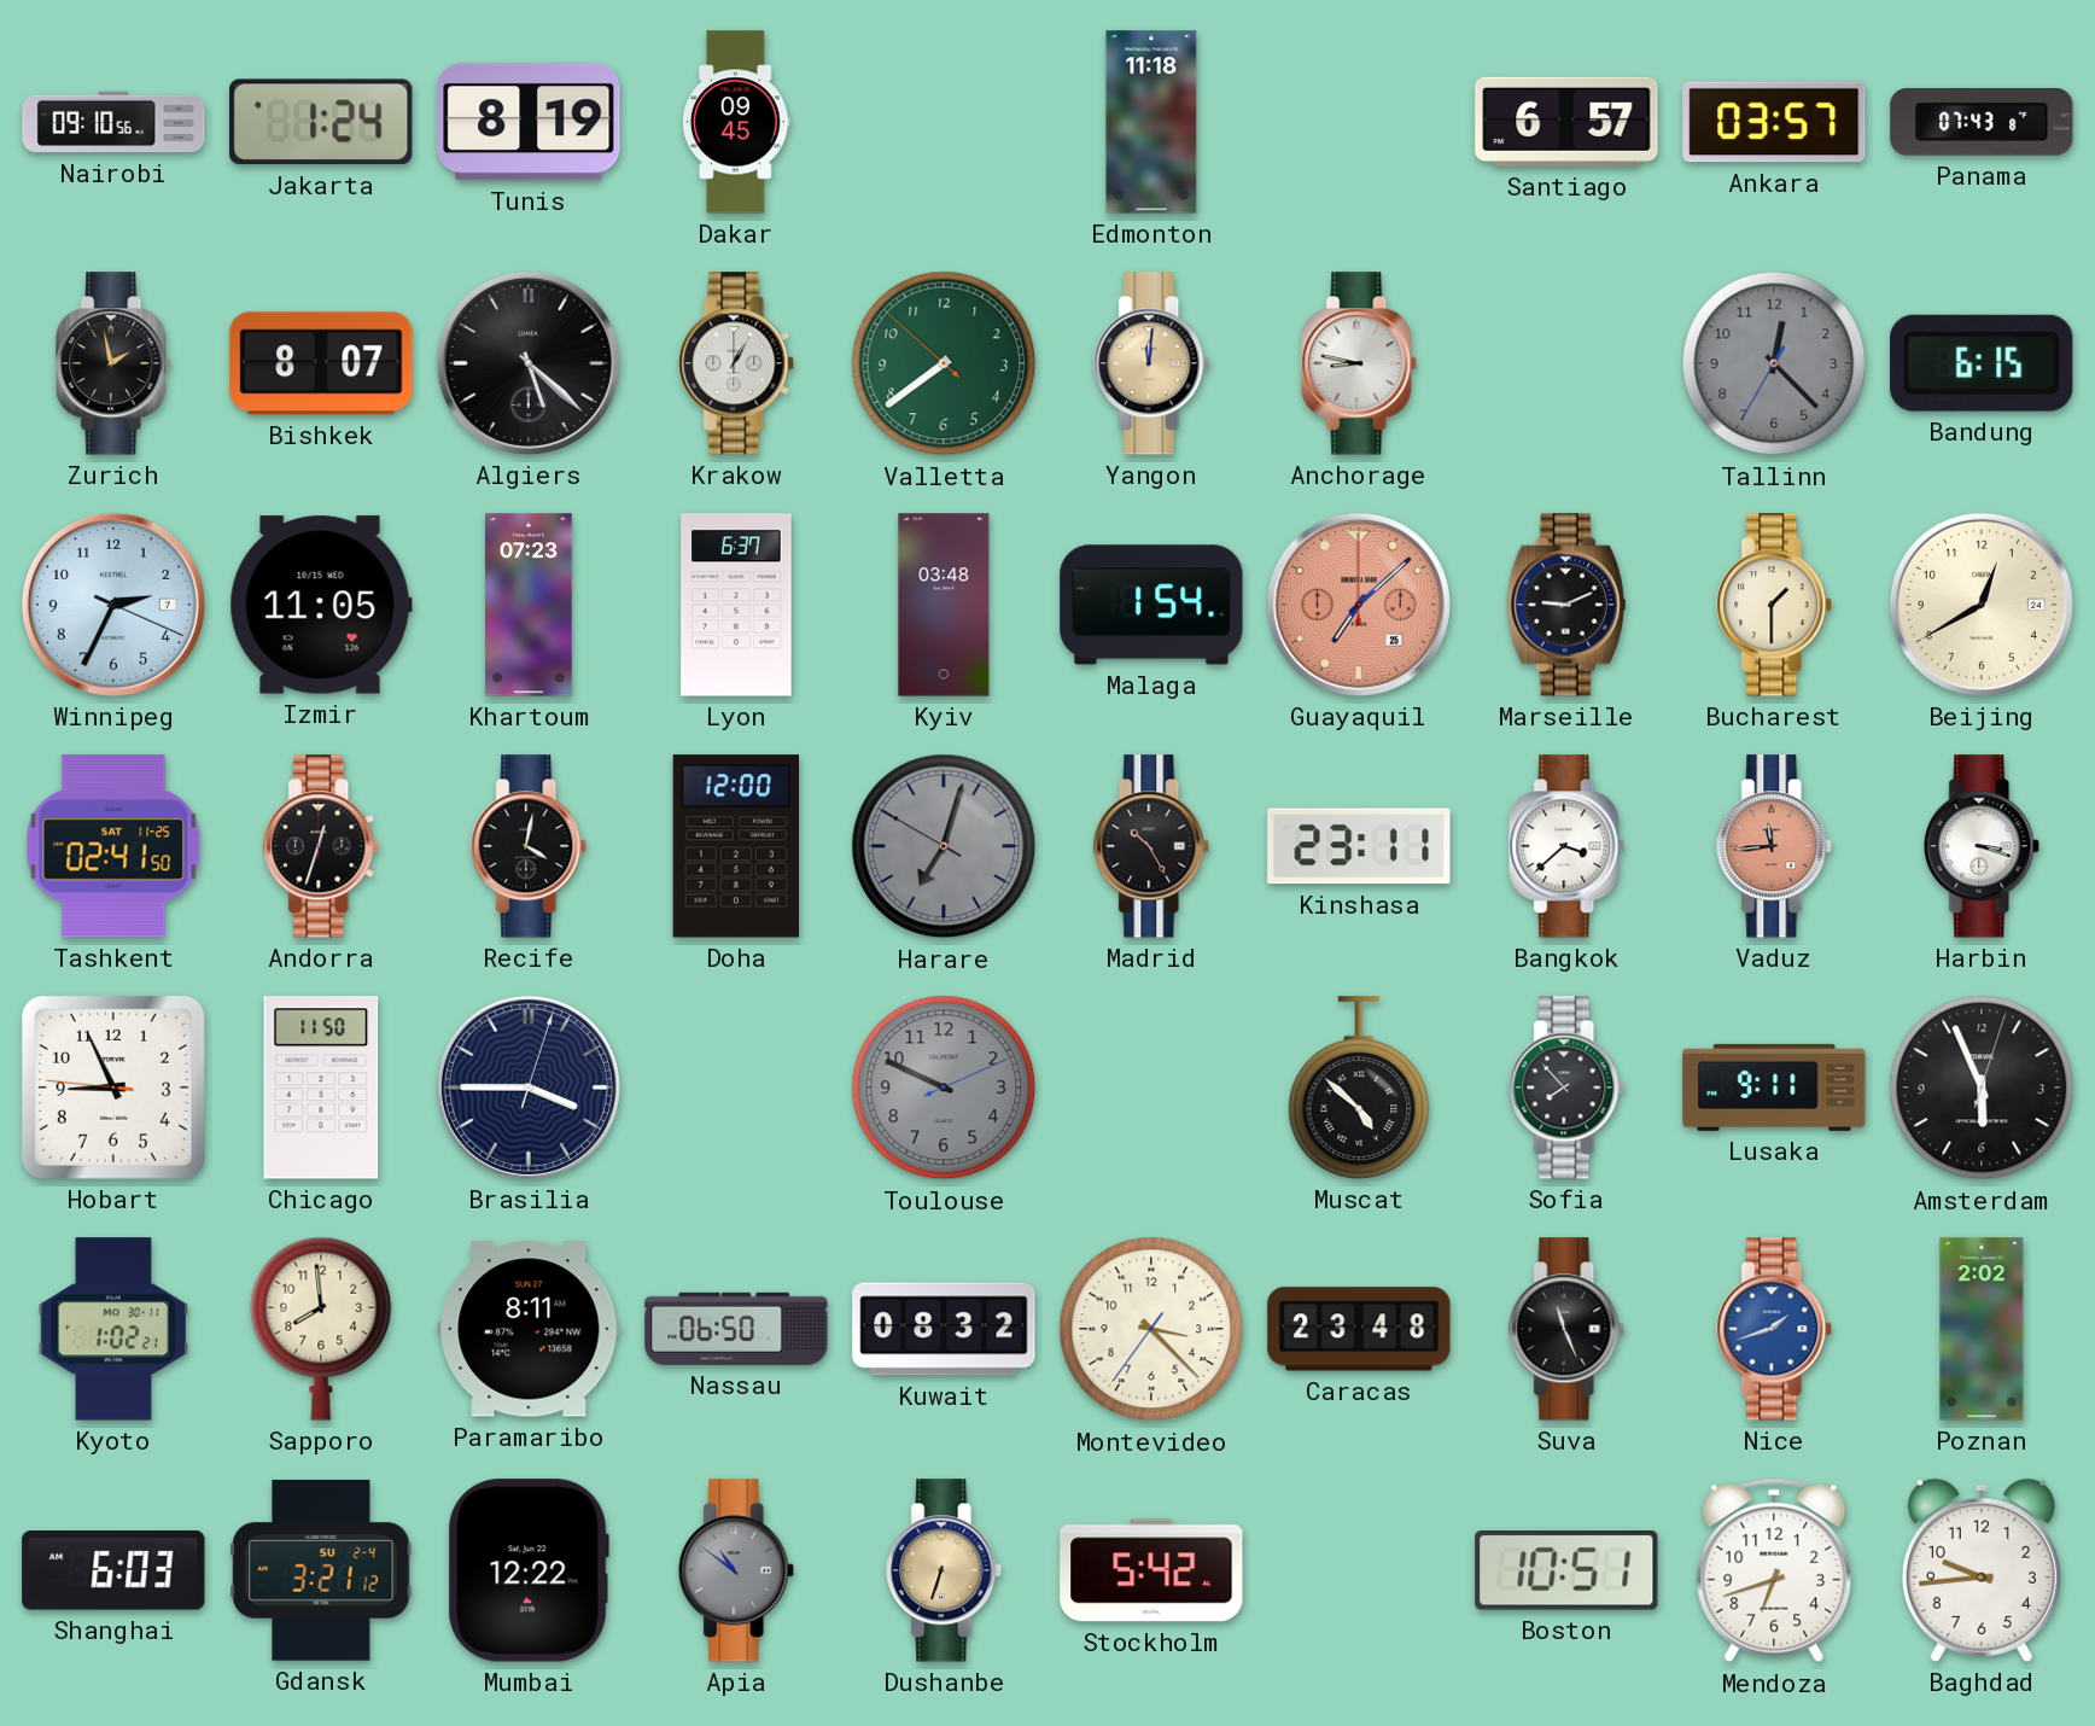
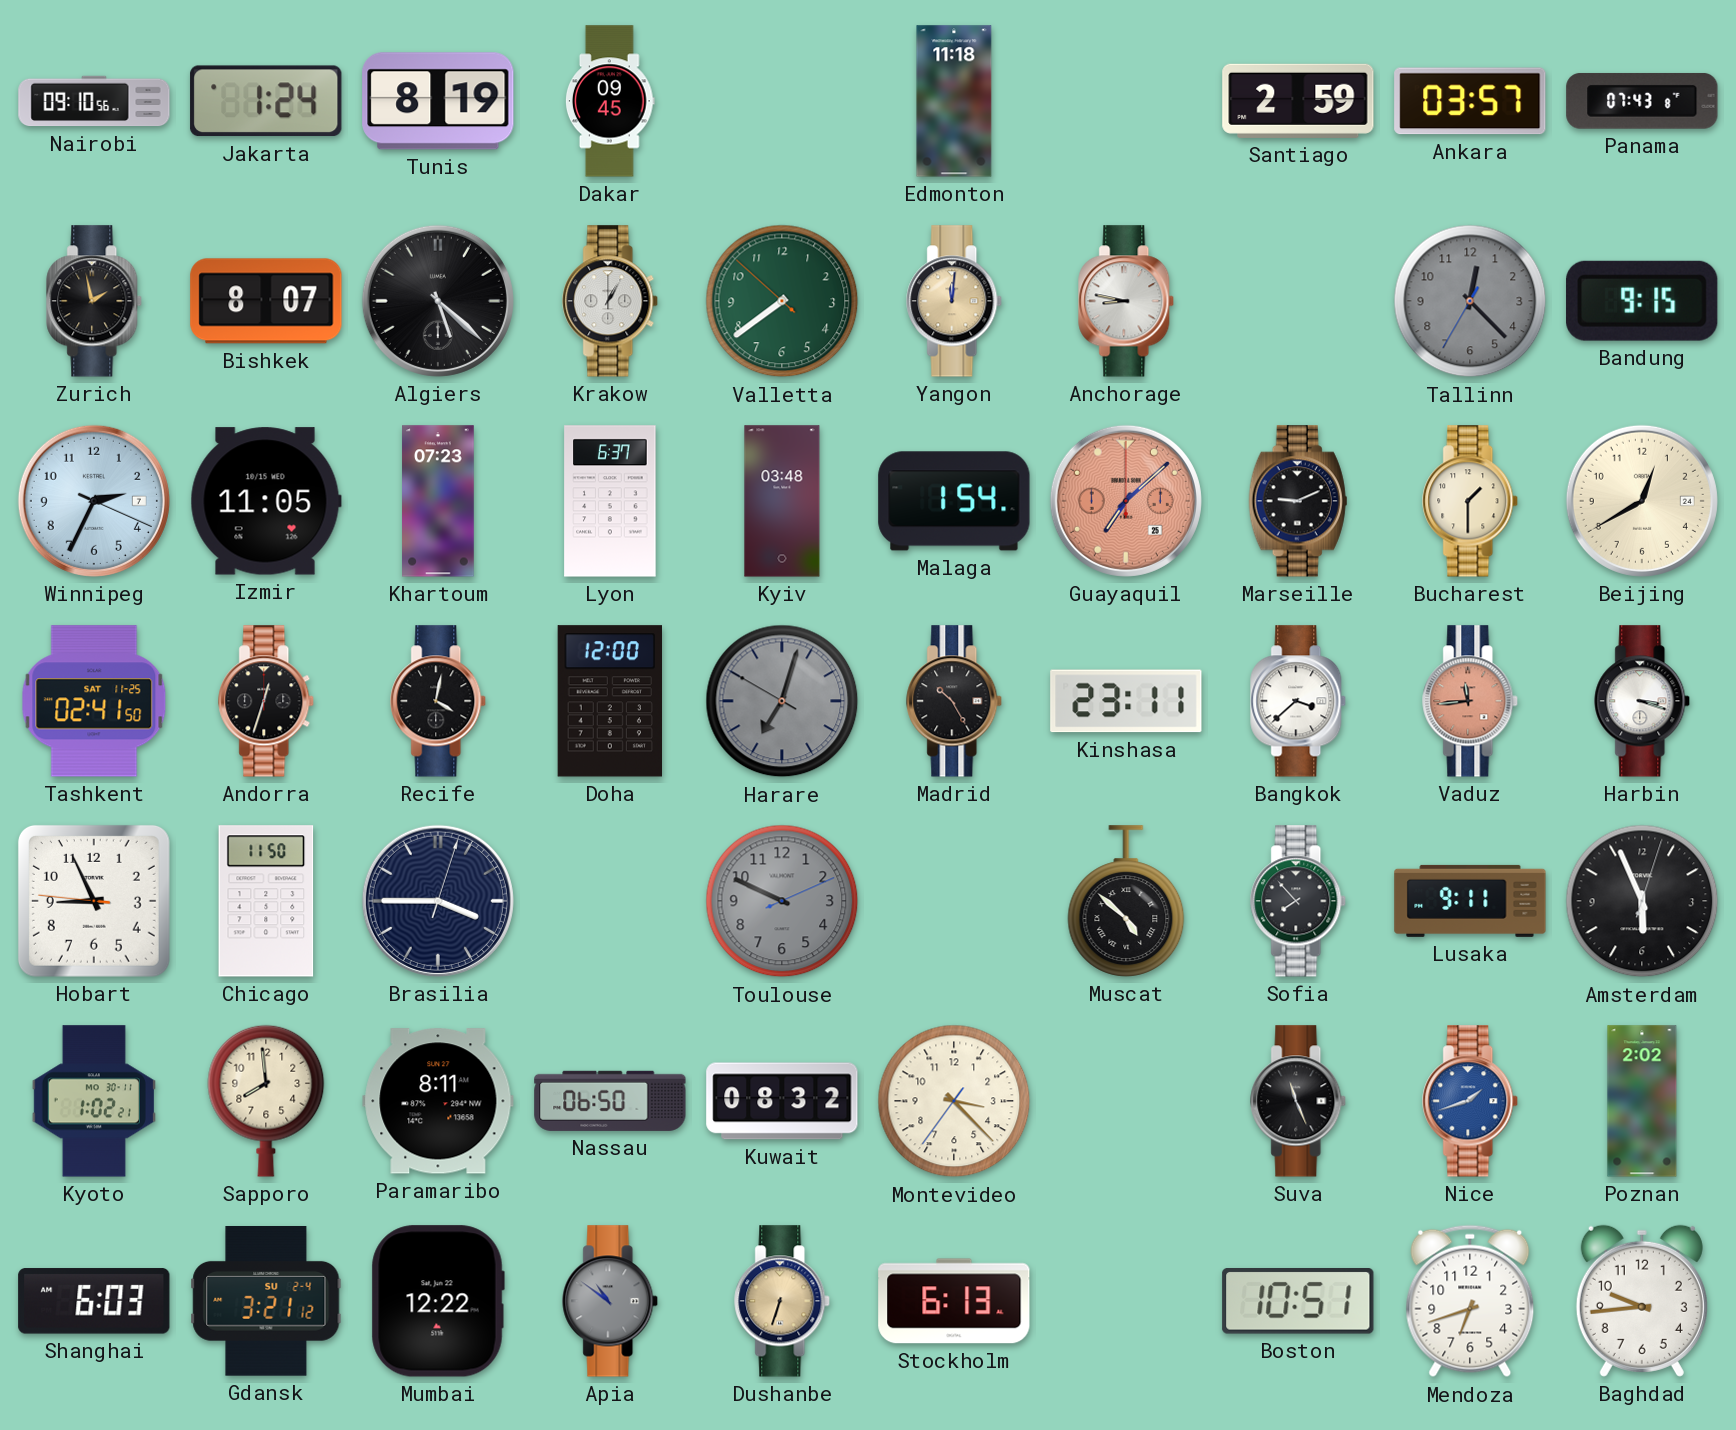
Santiago: 6:57 -> 2:59
Bandung: 6:15 -> 9:15
Caracas: 23:48 -> none
Stockholm: 5:42 -> 6:13
